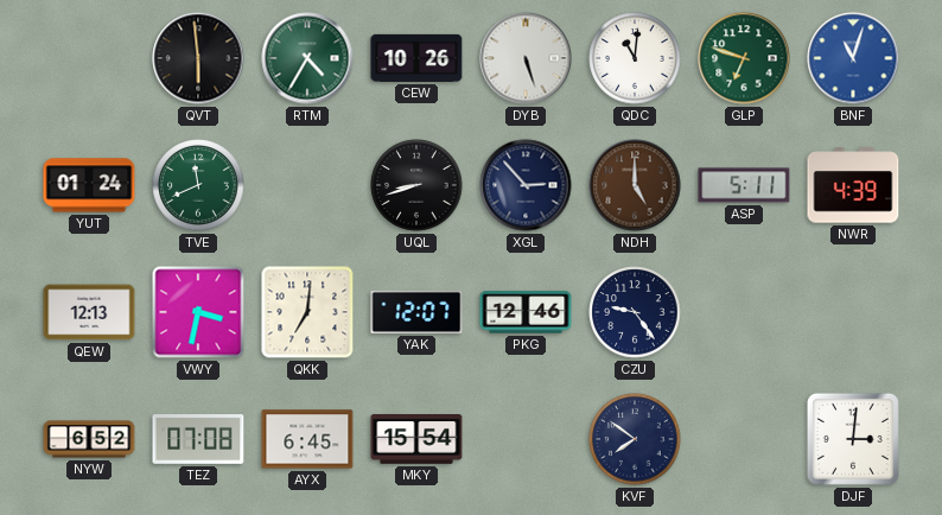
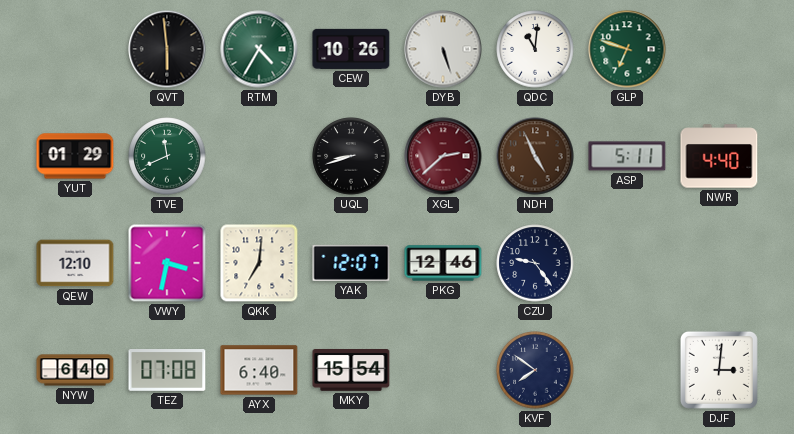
BNF: 11:03 -> none
YUT: 01:24 -> 01:29
XGL: 2:53 -> 2:38
XGL dial: navy -> burgundy
NDH: 5:00 -> 4:56
NWR: 4:39 -> 4:40
QEW: 12:13 -> 12:10
NYW: 6:52 -> 6:40
AYX: 6:45 -> 6:40
